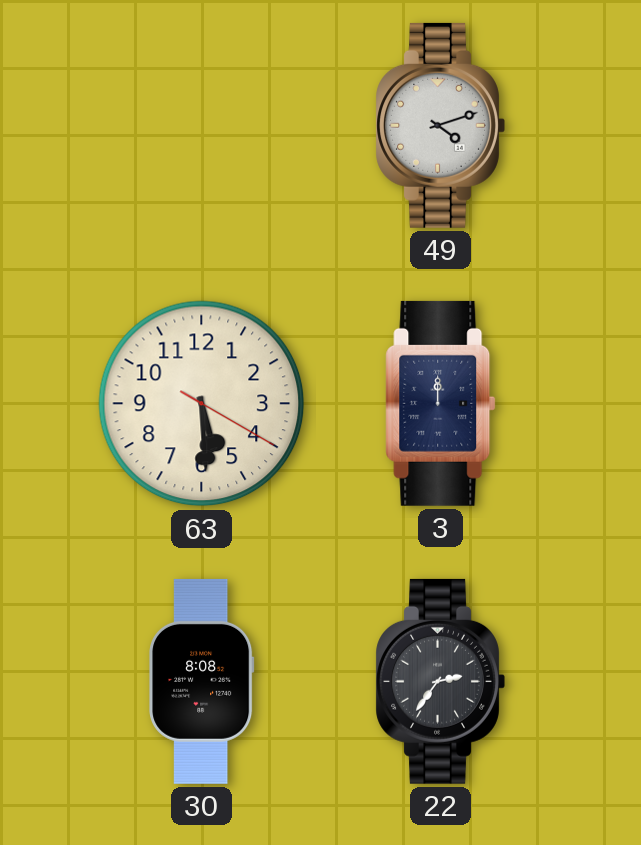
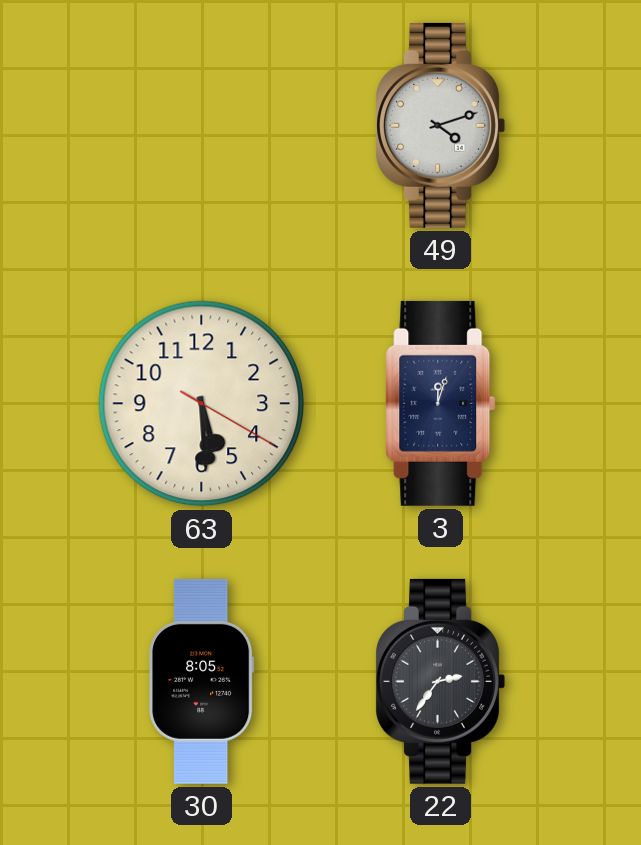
3: 12:00 -> 12:03
30: 8:08 -> 8:05
